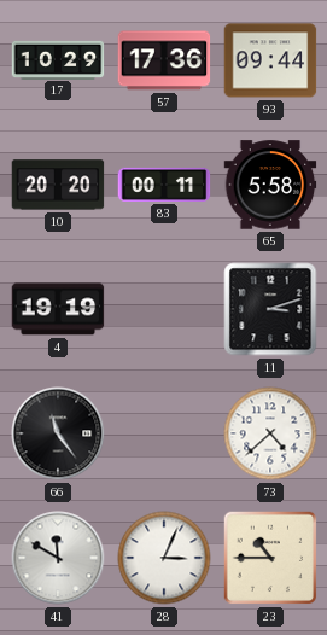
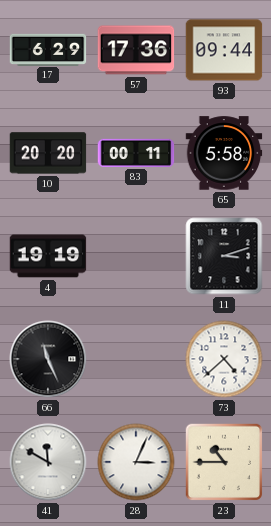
17: 10:29 -> 6:29
66: 11:24 -> 11:26
